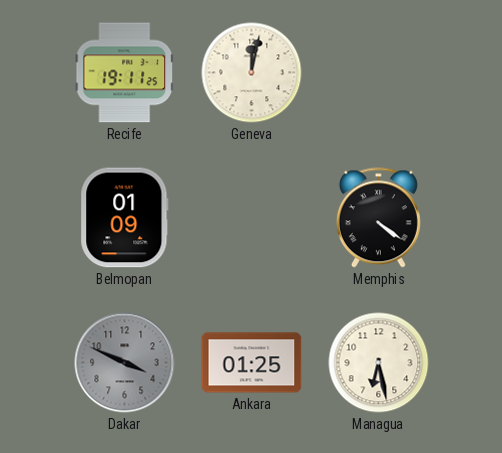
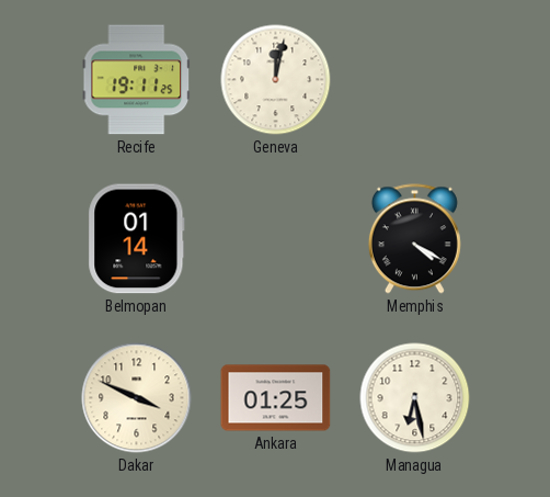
Belmopan: 01:09 -> 01:14
Memphis: 4:21 -> 4:20
Dakar dial: grey -> cream
